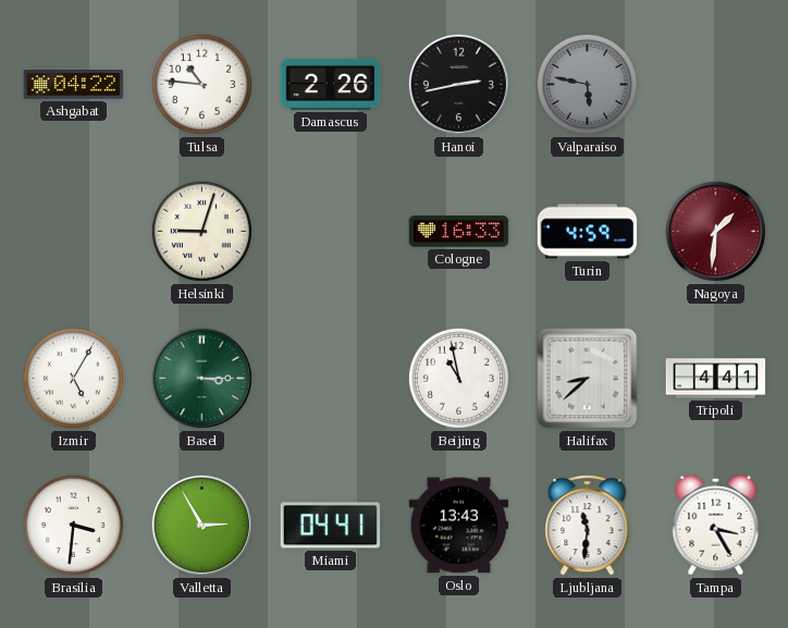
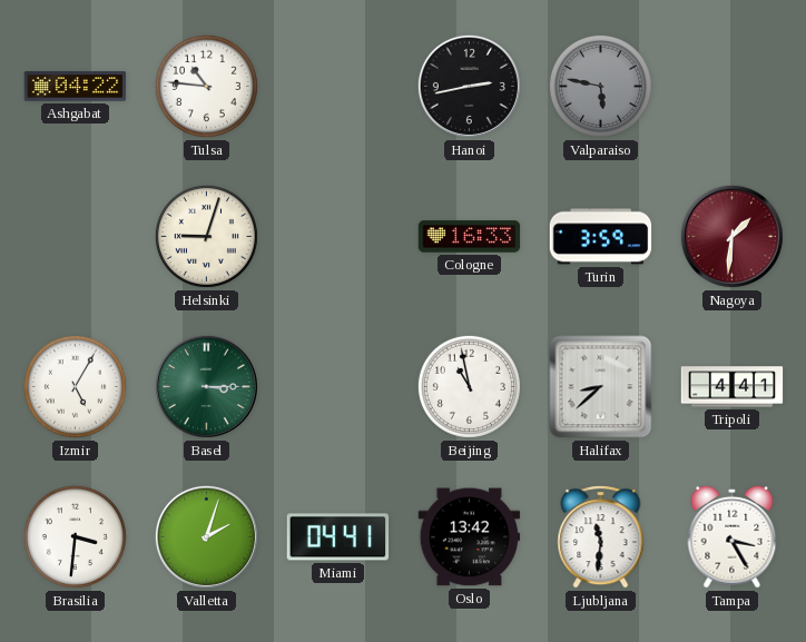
Damascus: 2:26 -> none
Turin: 4:59 -> 3:59
Valletta: 2:55 -> 2:03
Oslo: 13:43 -> 13:42
